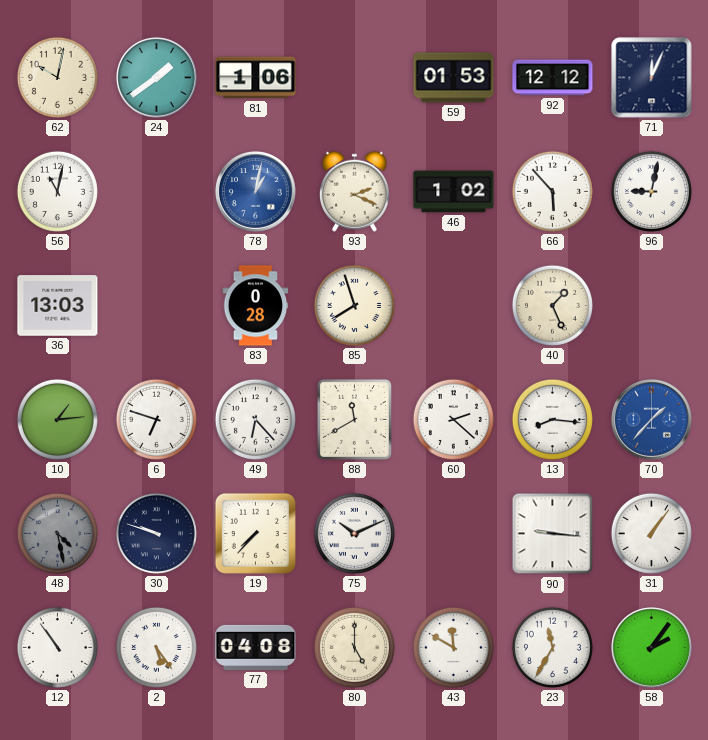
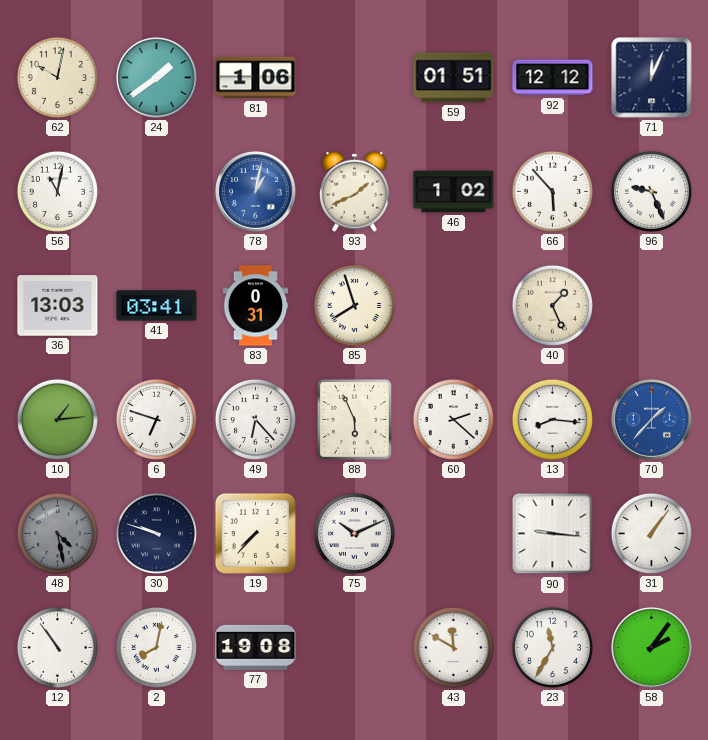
59: 01:53 -> 01:51
93: 2:19 -> 1:41
96: 9:02 -> 9:26
41: none -> 03:41
83: 0:28 -> 0:31
88: 11:40 -> 5:56
2: 5:24 -> 8:02
77: 04:08 -> 19:08
80: 5:00 -> none
